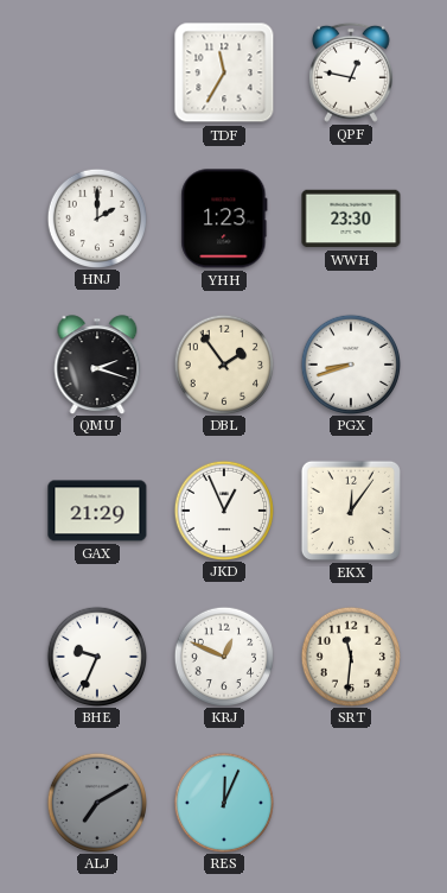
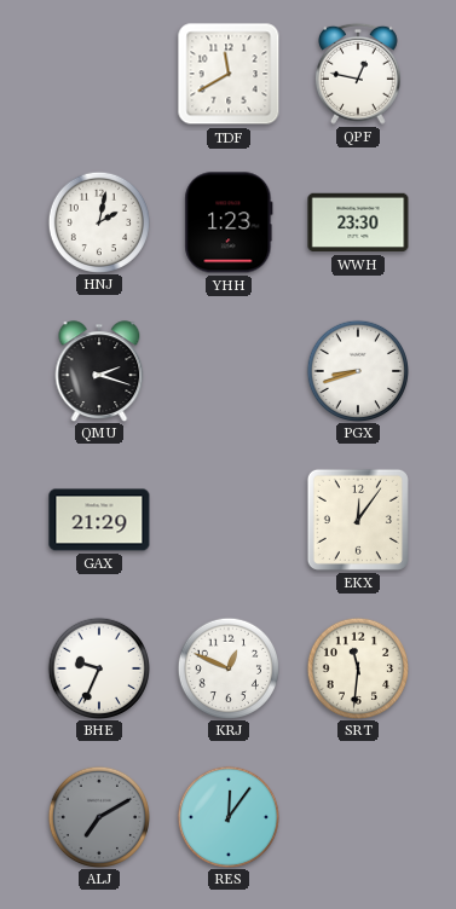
TDF: 11:35 -> 11:40
HNJ: 2:00 -> 2:02
DBL: 1:54 -> none
JKD: 12:56 -> none
RES: 12:04 -> 12:06
